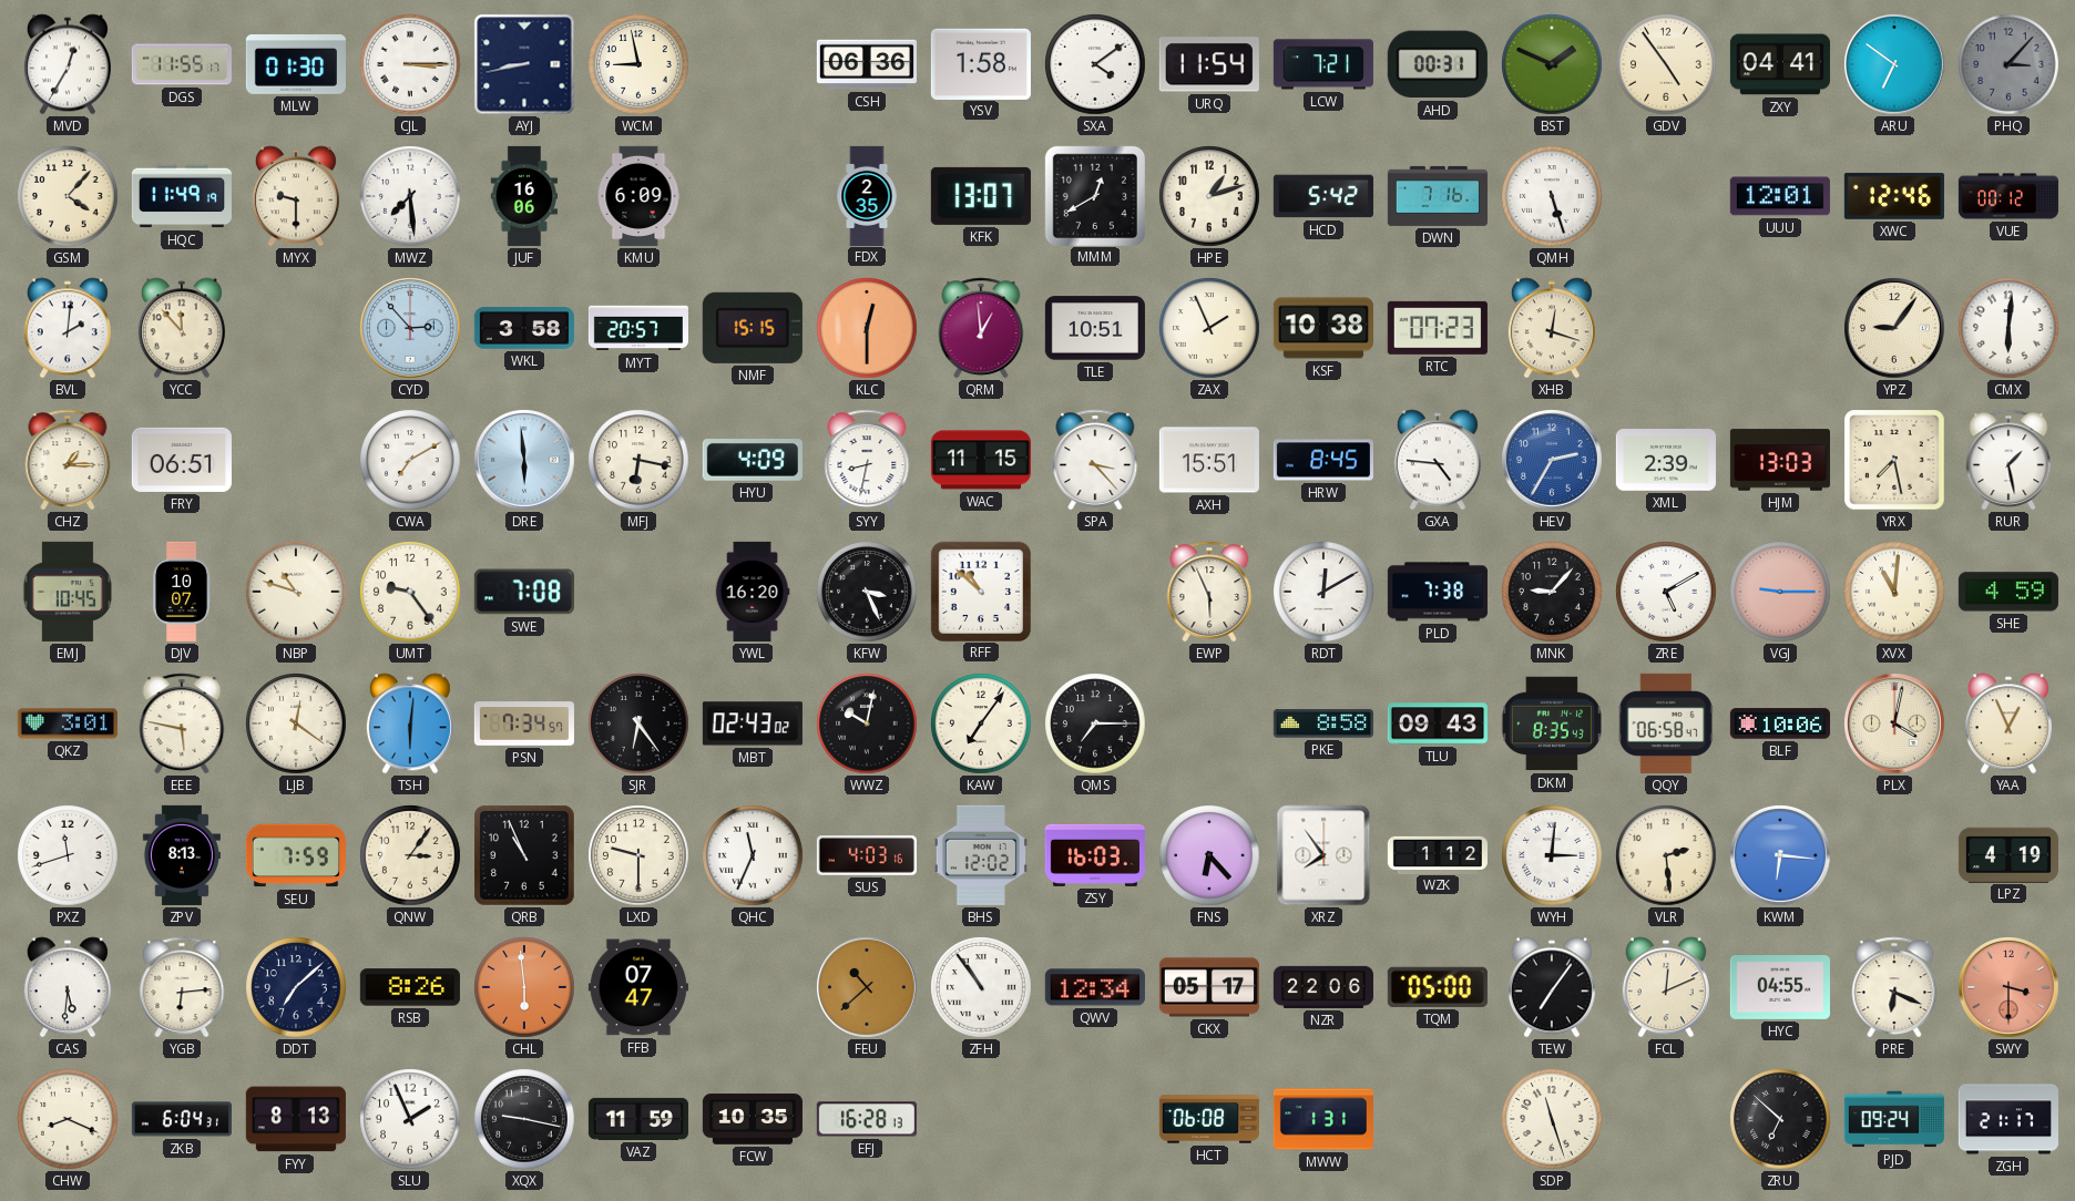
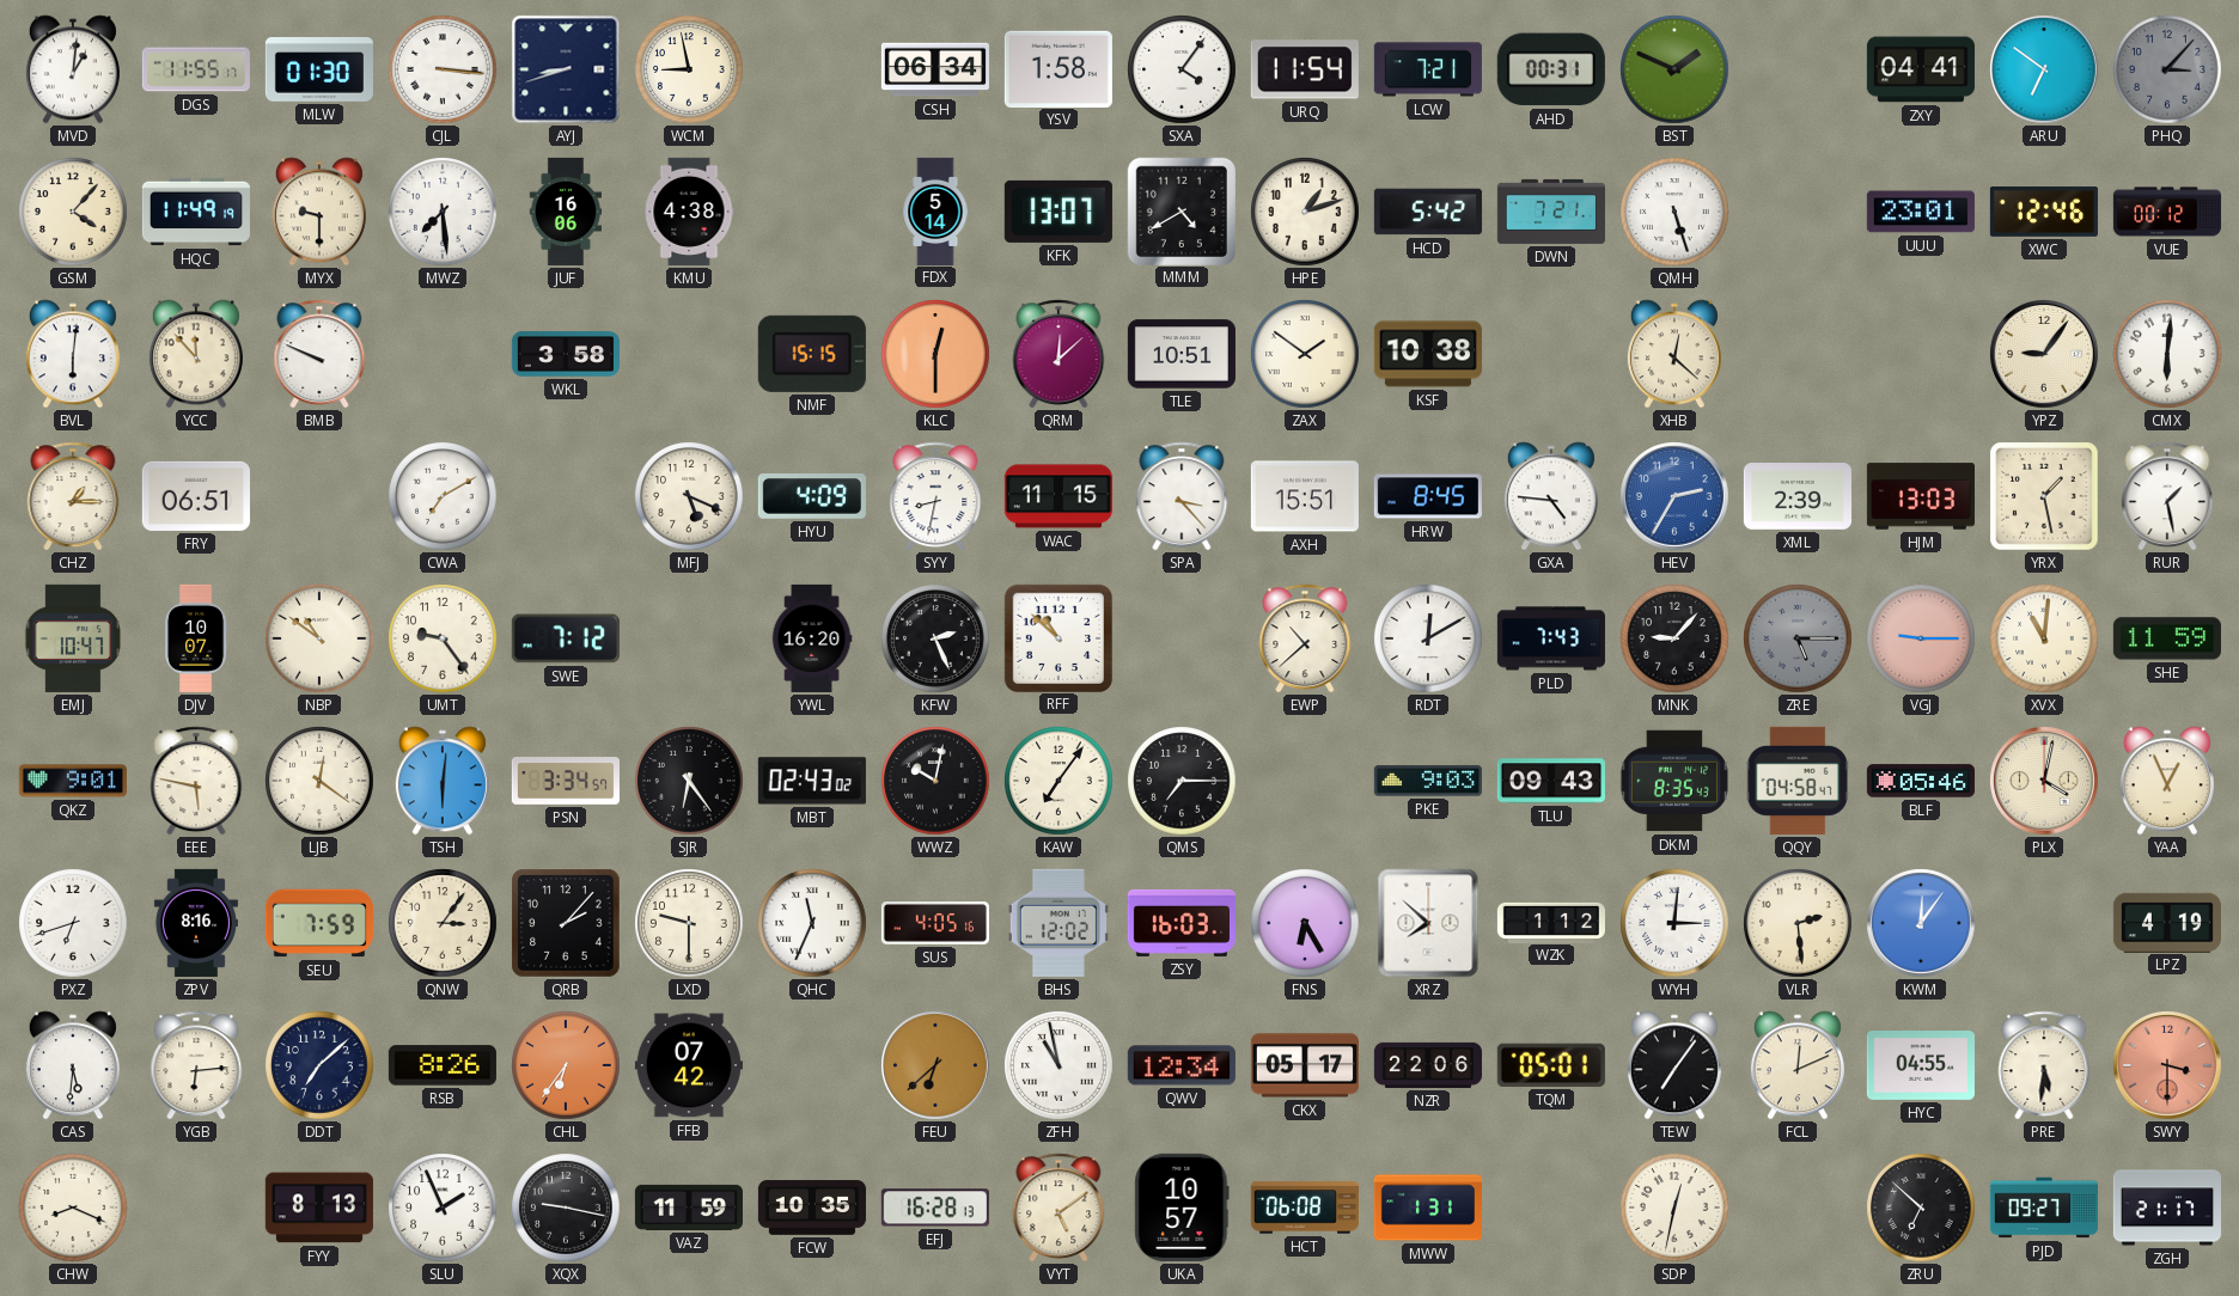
MVD: 12:35 -> 1:01
CJL: 3:15 -> 3:16
AYJ: 8:43 -> 8:42
CSH: 06:36 -> 06:34
SXA: 4:09 -> 4:06
GDV: 4:54 -> none
KMU: 6:09 -> 4:38
FDX: 2:35 -> 5:14
MMM: 12:40 -> 4:40
DWN: 7:16 -> 7:21
UUU: 12:01 -> 23:01
BVL: 2:01 -> 6:01
BMB: none -> 9:49
CYD: 2:53 -> none
MYT: 20:57 -> none
QRM: 12:59 -> 12:08
ZAX: 1:56 -> 1:51
RTC: 07:23 -> none
XHB: 12:18 -> 12:22
DRE: 5:59 -> none
MFJ: 6:17 -> 5:19
YRX: 7:28 -> 1:28
EMJ: 10:45 -> 10:47
NBP: 10:48 -> 10:51
SWE: 7:08 -> 7:12
KFW: 3:26 -> 2:26
EWP: 5:56 -> 10:38
PLD: 7:38 -> 7:43
ZRE: 5:10 -> 5:15
ZRE dial: white -> grey
SHE: 4:59 -> 11:59
QKZ: 3:01 -> 9:01
PSN: 7:34 -> 3:34
PKE: 8:58 -> 9:03
QQY: 06:58 -> 04:58
BLF: 10:06 -> 05:46
PXZ: 11:42 -> 6:42
ZPV: 8:13 -> 8:16
QRB: 10:56 -> 2:07
SUS: 4:03 -> 4:05
FNS: 6:23 -> 6:25
XRZ: 7:54 -> 7:52
KWM: 6:16 -> 12:06
CHL: 5:59 -> 6:36
FFB: 07:47 -> 07:42
FEU: 10:38 -> 6:38
ZFH: 10:54 -> 10:58
TQM: 05:00 -> 05:01
PRE: 6:19 -> 5:31
ZKB: 6:04 -> none
VYT: none -> 5:09
UKA: none -> 10:57
SDP: 11:27 -> 12:32
PJD: 09:24 -> 09:27
